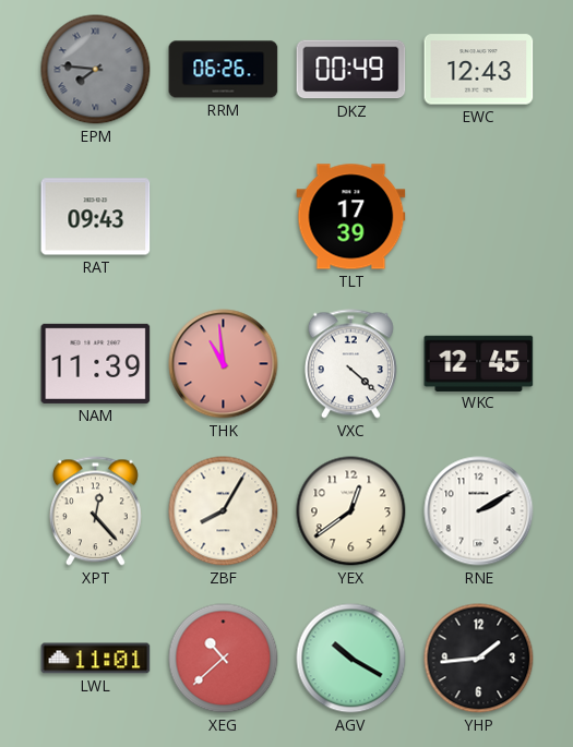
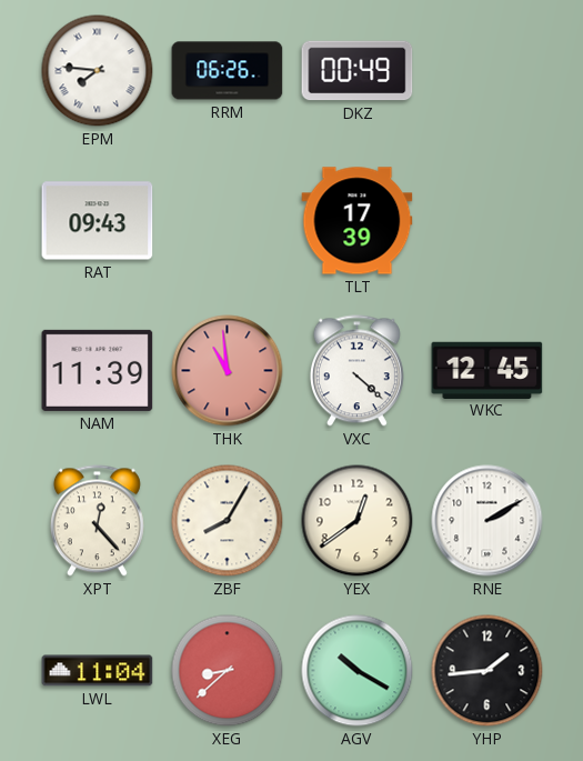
EPM dial: grey -> white
EWC: 12:43 -> none
LWL: 11:01 -> 11:04
XEG: 10:38 -> 8:38
